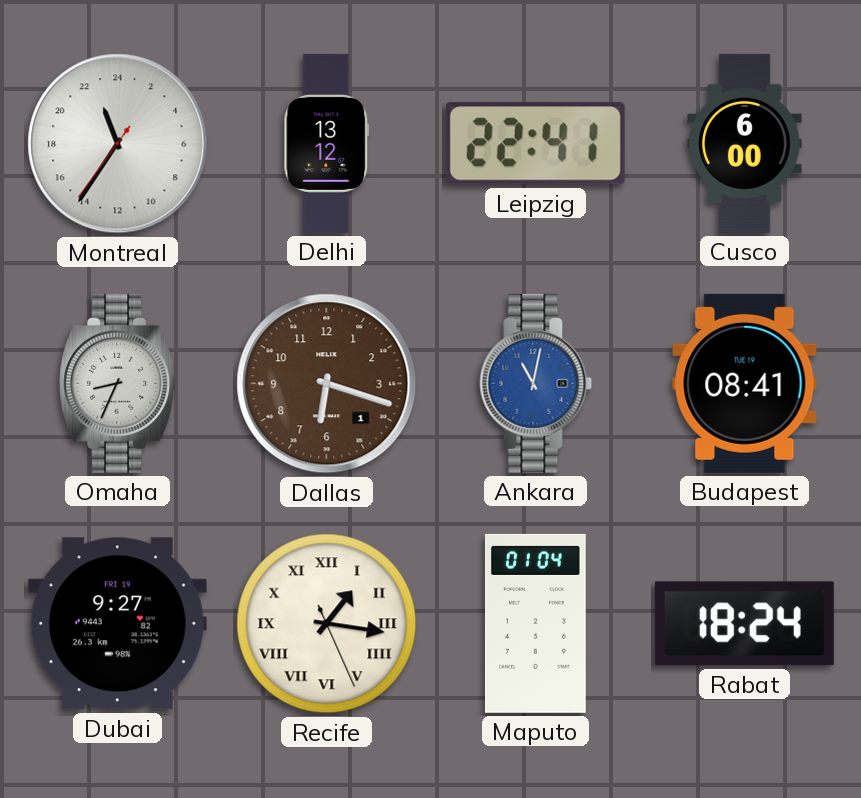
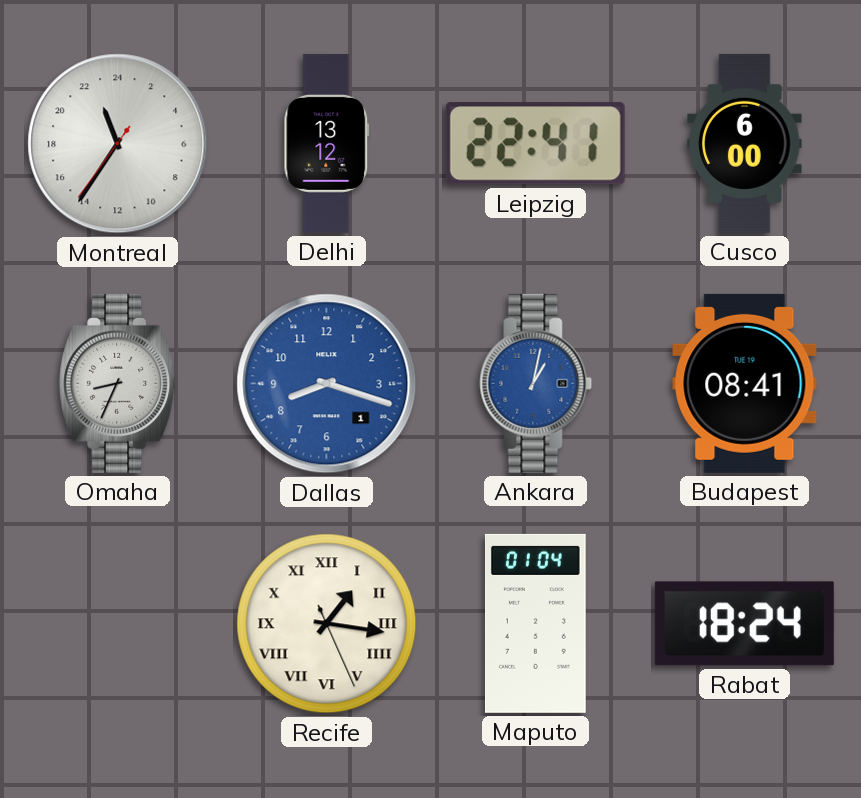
Dallas: 6:18 -> 8:18
Dallas dial: brown -> blue
Ankara: 11:02 -> 1:02
Dubai: 9:27 -> none
